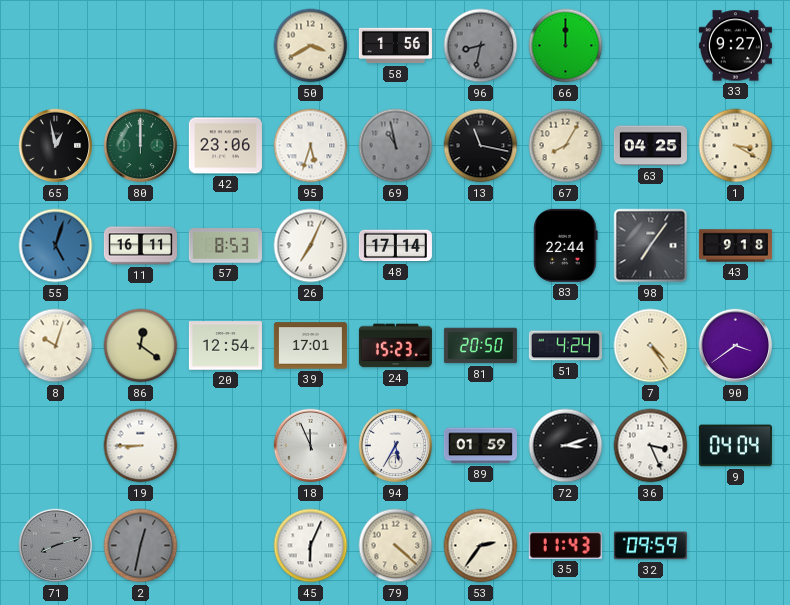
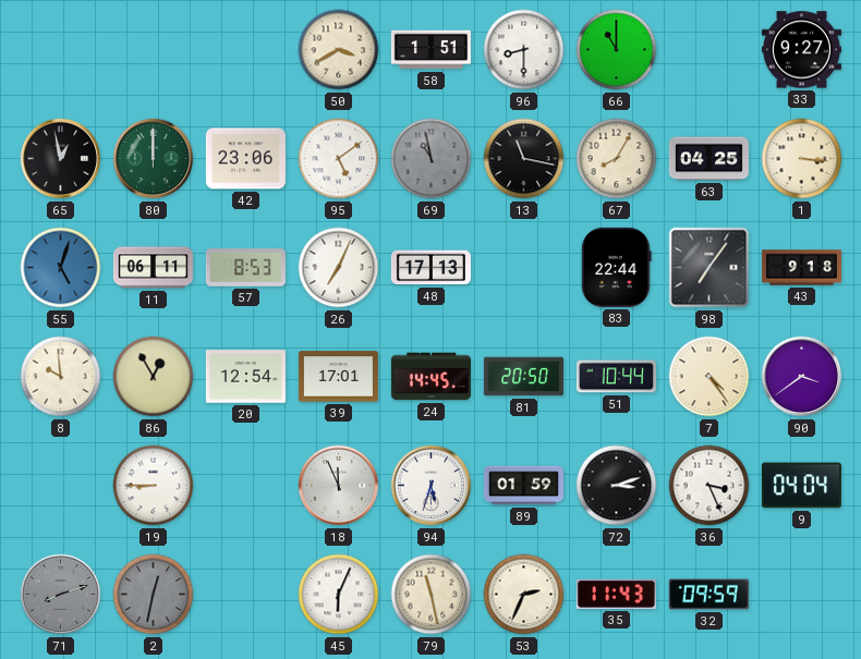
58: 1:56 -> 1:51
96: 8:32 -> 8:30
96 dial: grey -> white
66: 12:00 -> 11:00
95: 5:33 -> 5:09
1: 3:20 -> 3:16
11: 16:11 -> 06:11
48: 17:14 -> 17:13
8: 10:03 -> 9:59
86: 12:21 -> 12:55
24: 15:23 -> 14:45
51: 4:24 -> 10:44
94: 5:35 -> 5:33
79: 4:22 -> 11:28
53: 2:36 -> 2:34
